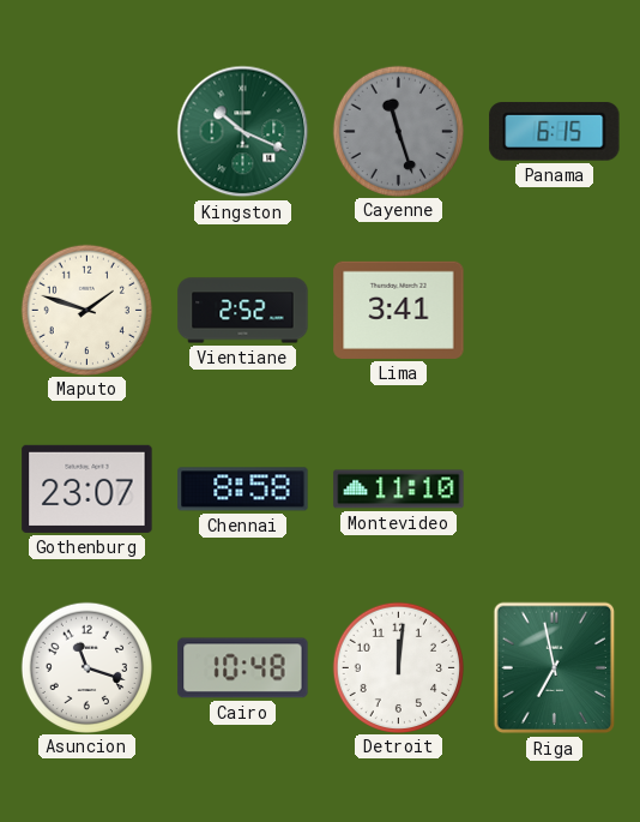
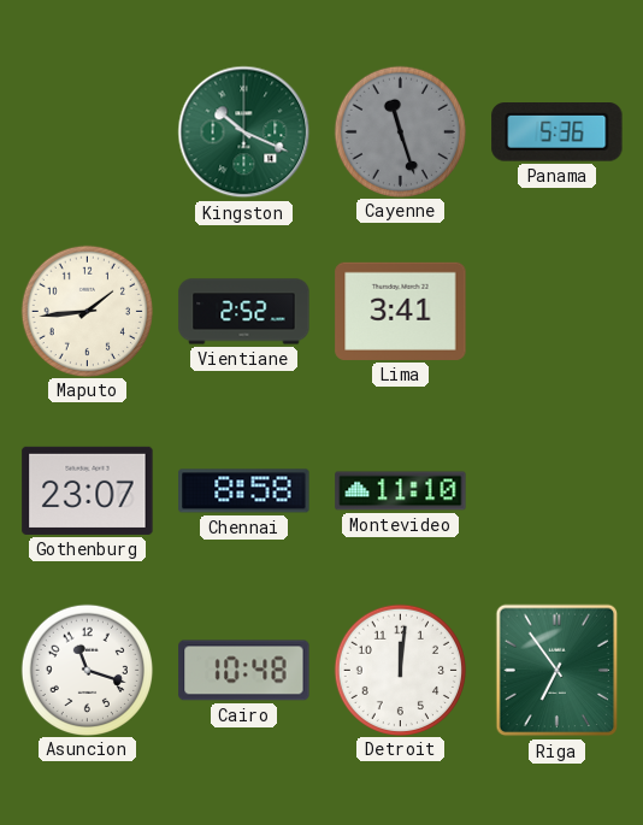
Panama: 6:15 -> 5:36
Maputo: 1:48 -> 1:44
Riga: 6:58 -> 6:54
